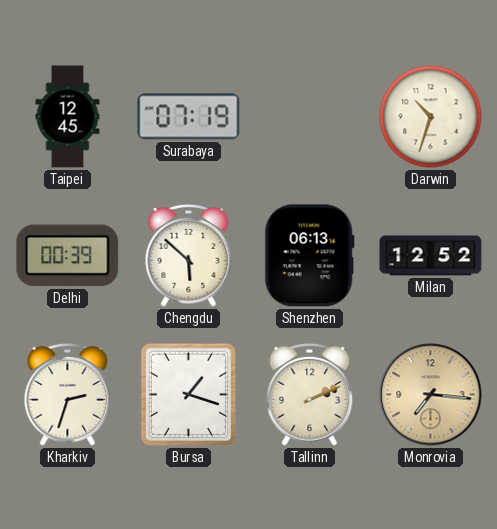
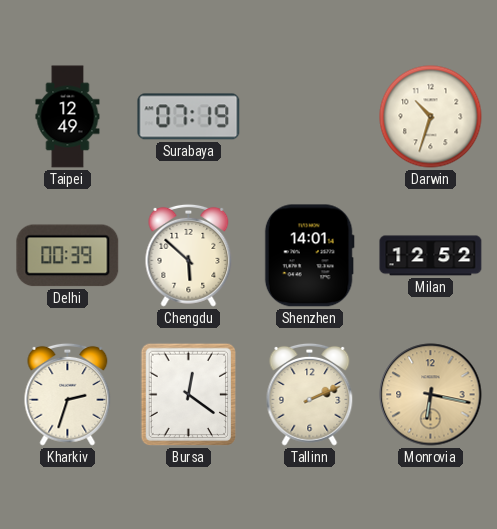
Taipei: 12:45 -> 12:49
Shenzhen: 06:13 -> 14:01
Bursa: 1:18 -> 12:21
Monrovia: 7:16 -> 6:17
